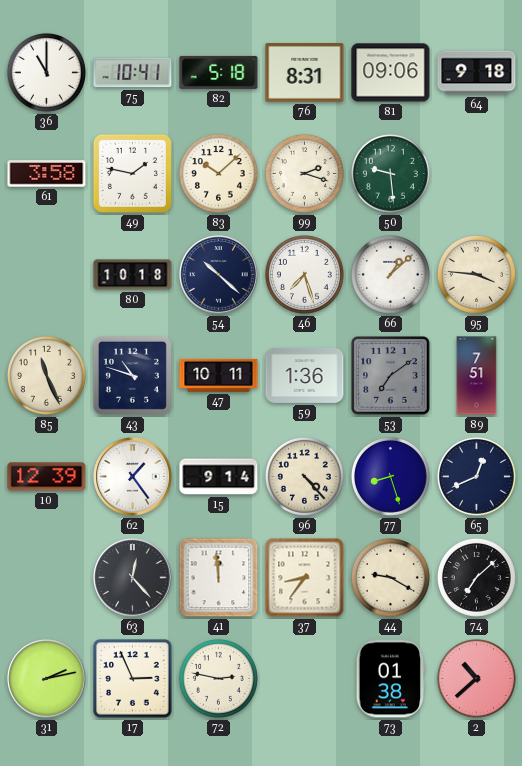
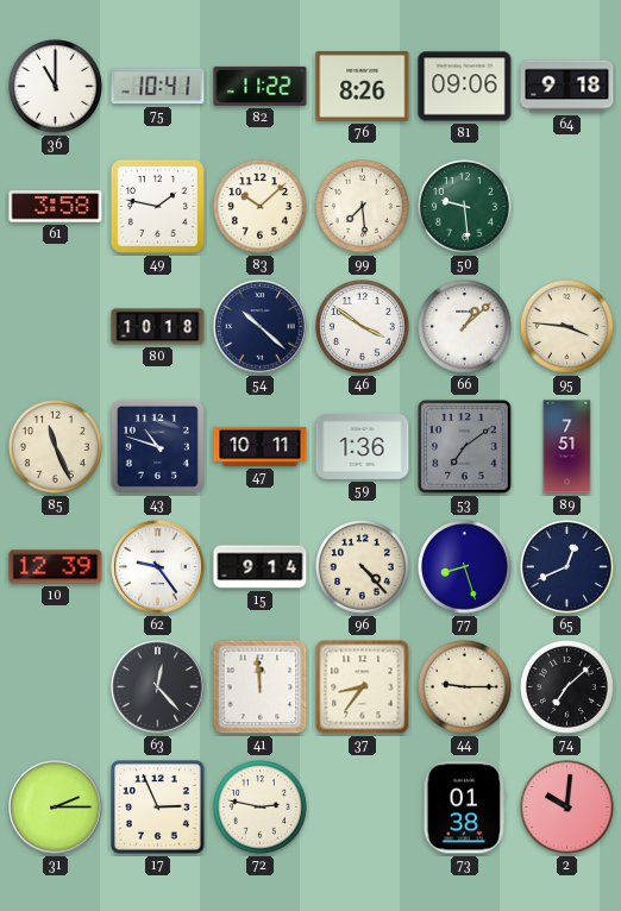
82: 5:18 -> 11:22
76: 8:31 -> 8:26
99: 2:18 -> 7:29
46: 7:27 -> 3:51
62: 1:24 -> 9:24
44: 9:20 -> 9:15
31: 2:13 -> 2:15
2: 10:38 -> 10:01
